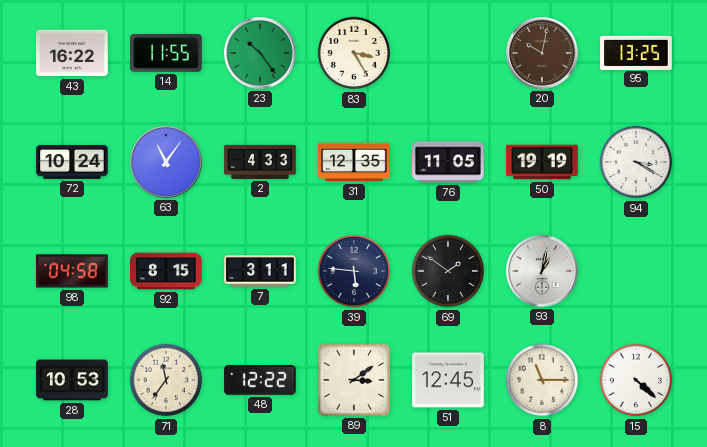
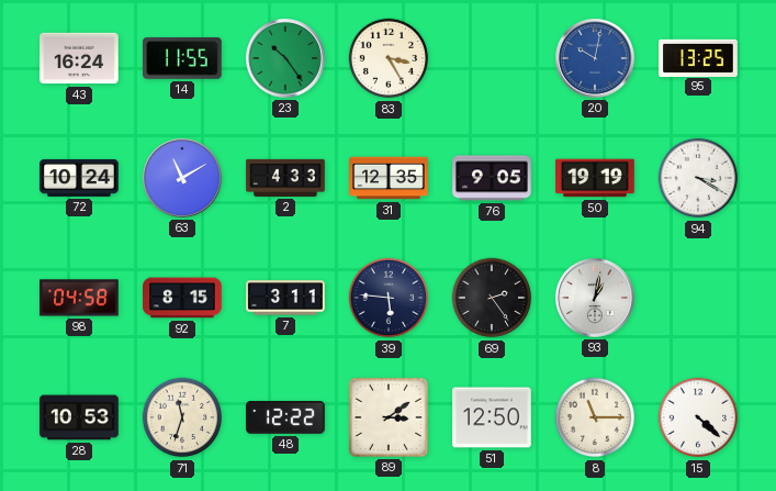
43: 16:22 -> 16:24
20 dial: brown -> blue
63: 11:06 -> 11:10
76: 11:05 -> 9:05
69: 1:51 -> 2:24
71: 11:36 -> 11:33
51: 12:45 -> 12:50
